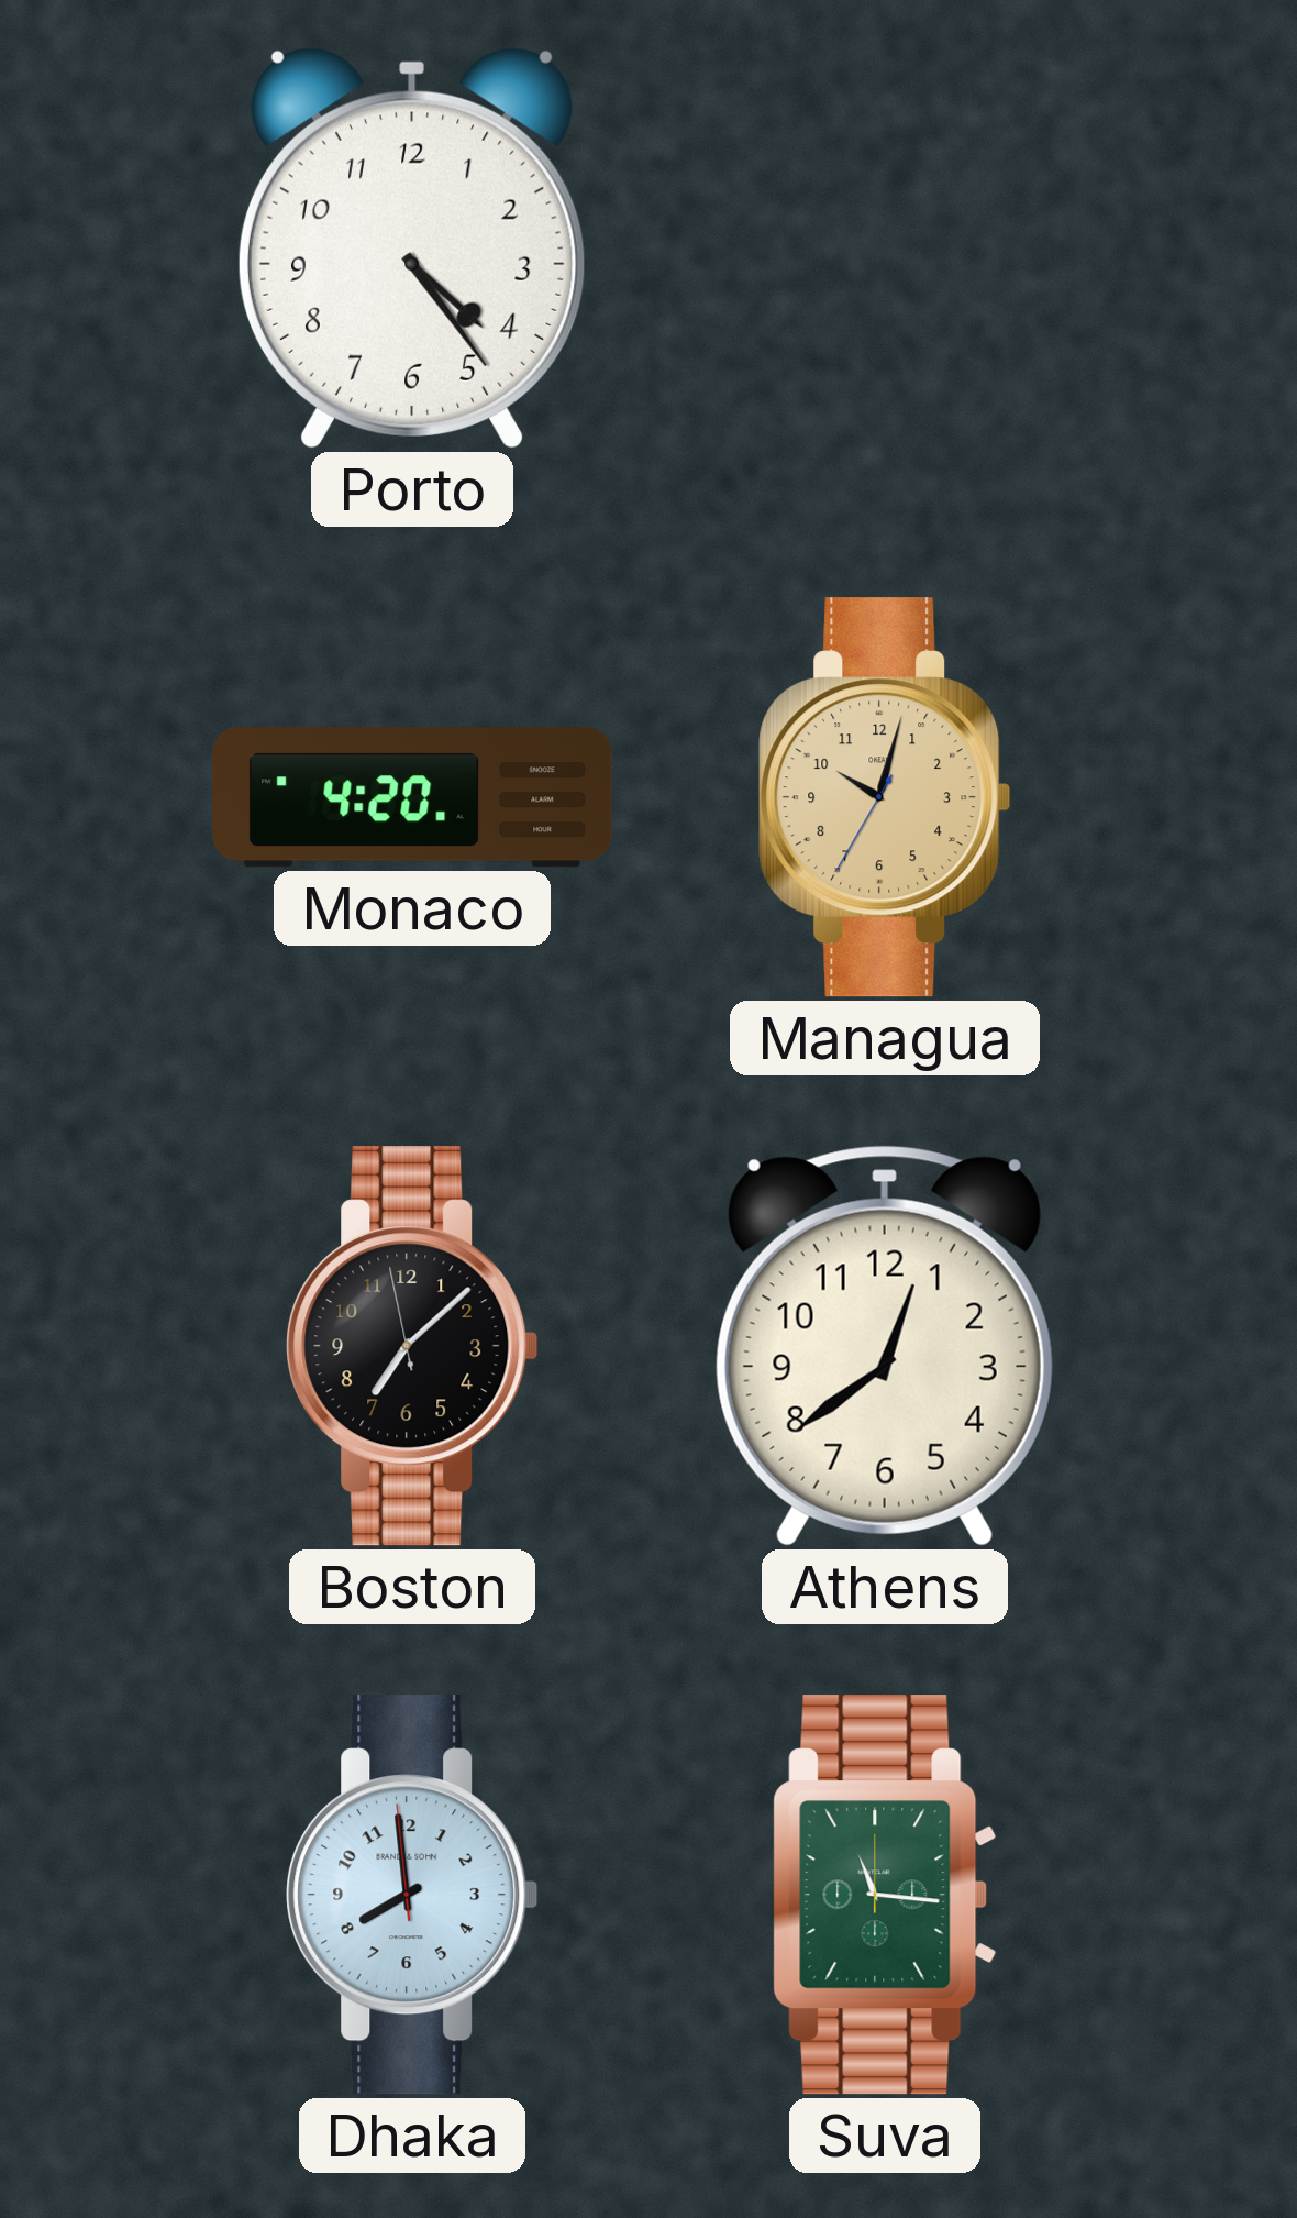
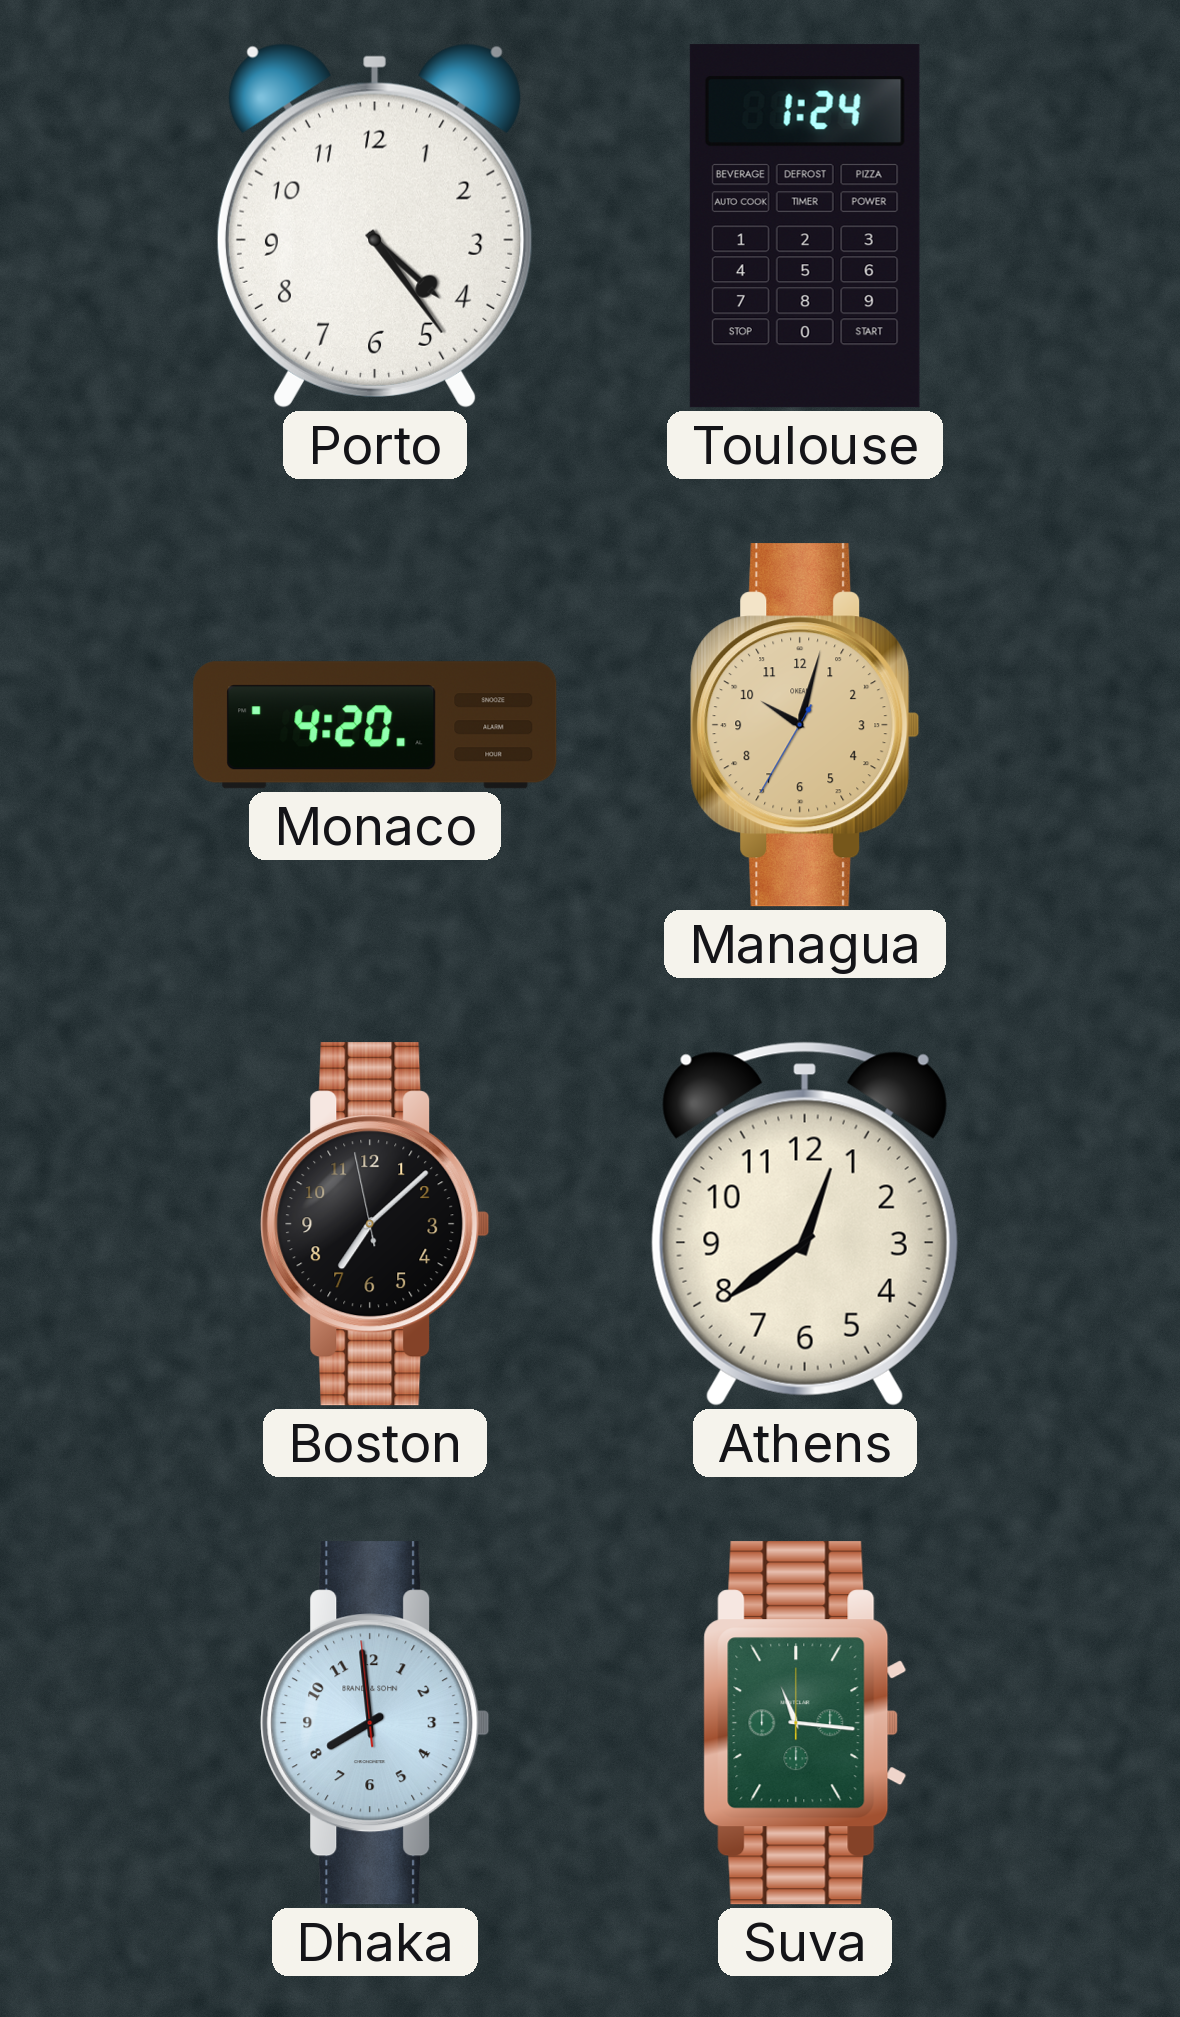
Toulouse: none -> 1:24
